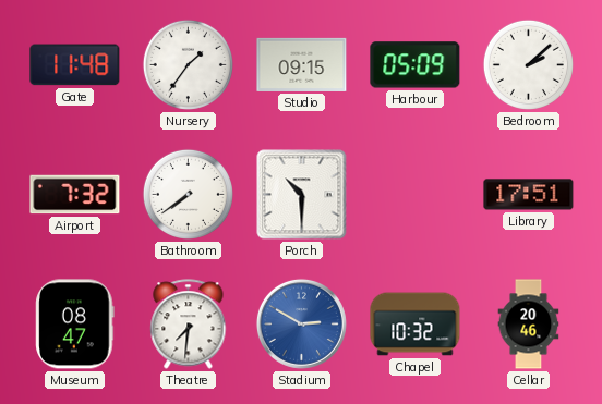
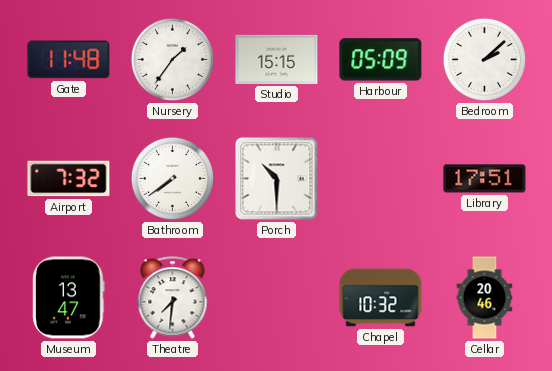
Studio: 09:15 -> 15:15
Museum: 08:47 -> 13:47
Stadium: 2:50 -> none
